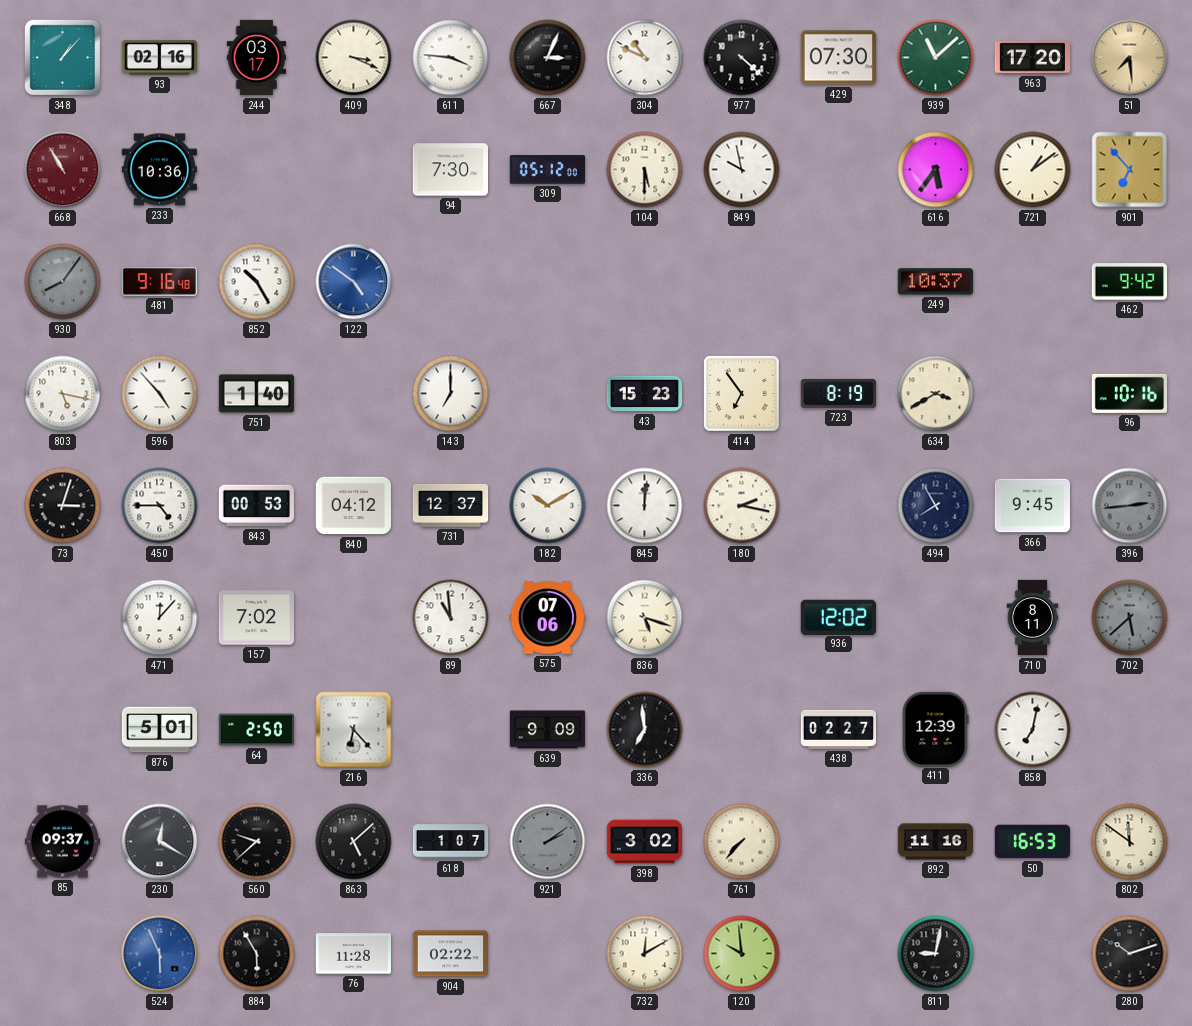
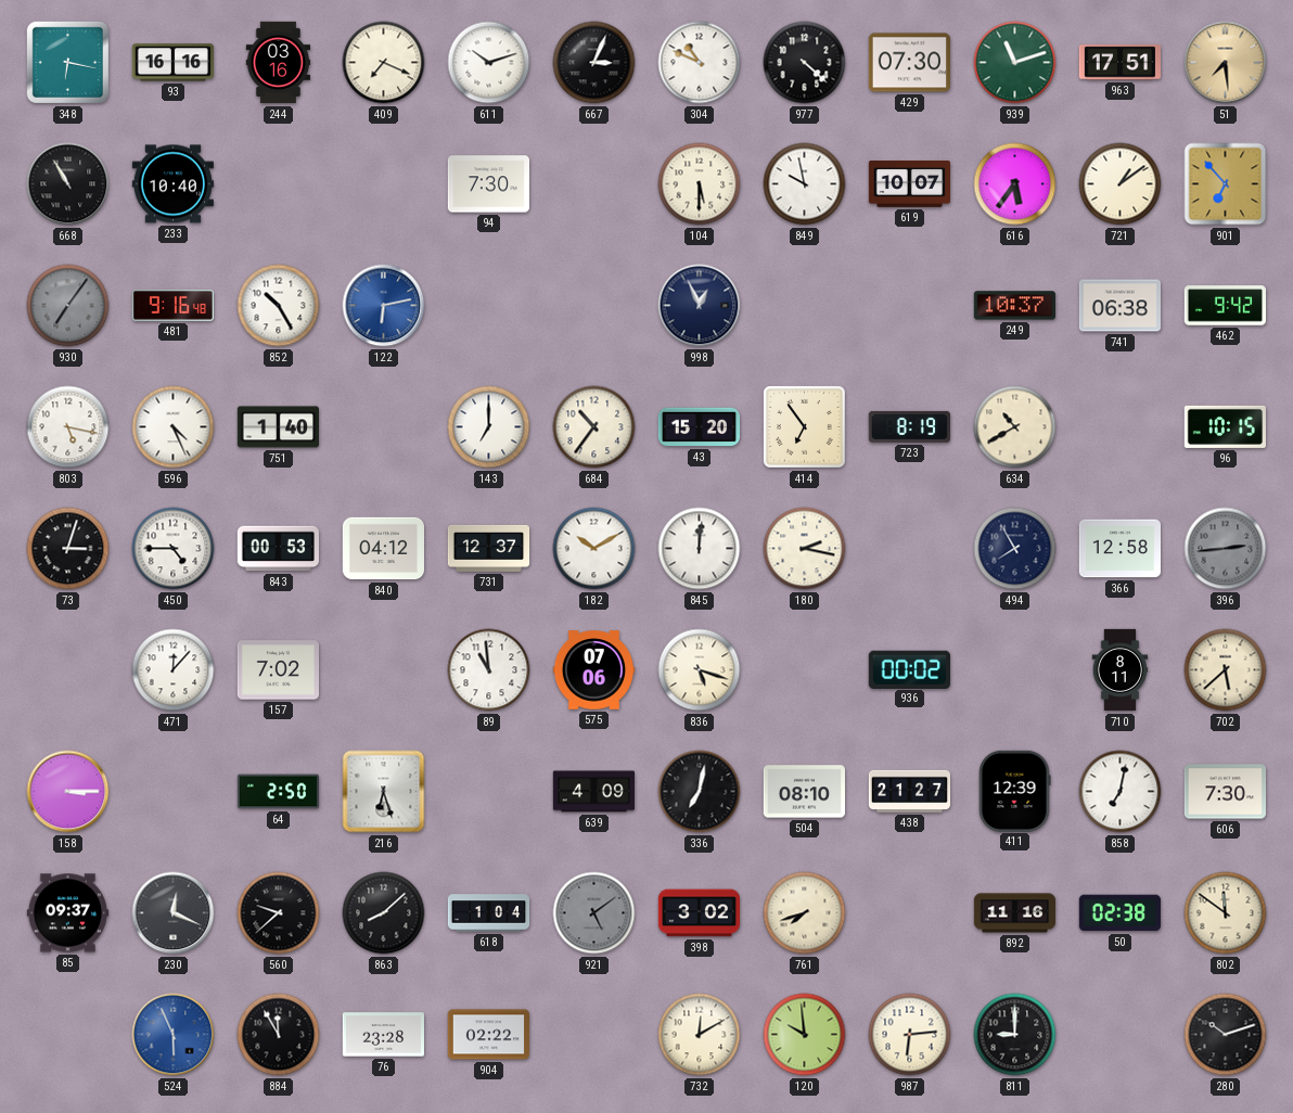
348: 1:07 -> 6:17
93: 02:16 -> 16:16
244: 03:17 -> 03:16
409: 3:19 -> 7:19
611: 3:46 -> 10:12
939: 11:08 -> 11:12
963: 17:20 -> 17:51
668 dial: burgundy -> black
233: 10:36 -> 10:40
309: 05:12 -> none
619: none -> 10:07
930: 8:06 -> 7:06
122: 4:51 -> 6:13
998: none -> 12:56
741: none -> 06:38
596: 4:53 -> 4:26
684: none -> 10:36
43: 15:23 -> 15:20
634: 3:40 -> 10:40
96: 10:16 -> 10:15
366: 9:45 -> 12:58
936: 12:02 -> 00:02
702 dial: grey -> cream
158: none -> 3:15
876: 5:01 -> none
216: 6:23 -> 6:27
639: 9:09 -> 4:09
336: 6:59 -> 7:02
504: none -> 08:10
438: 02:27 -> 21:27
606: none -> 7:30
230: 12:20 -> 12:19
863: 5:08 -> 8:08
618: 1:07 -> 1:04
921: 2:09 -> 5:09
761: 7:37 -> 7:42
50: 16:53 -> 02:38
884: 5:55 -> 11:55
76: 11:28 -> 23:28
987: none -> 6:14
811: 9:02 -> 9:00
